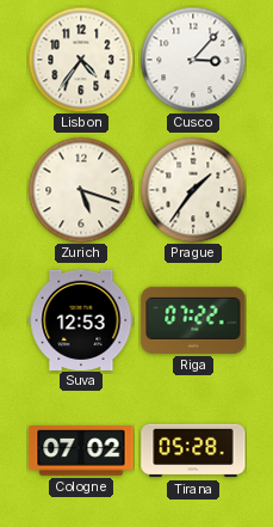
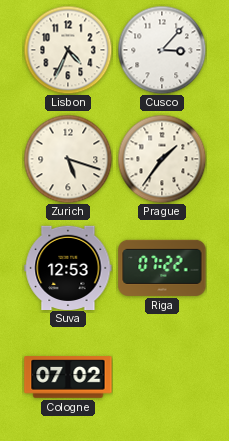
Lisbon: 4:36 -> 4:34
Tirana: 05:28 -> none
